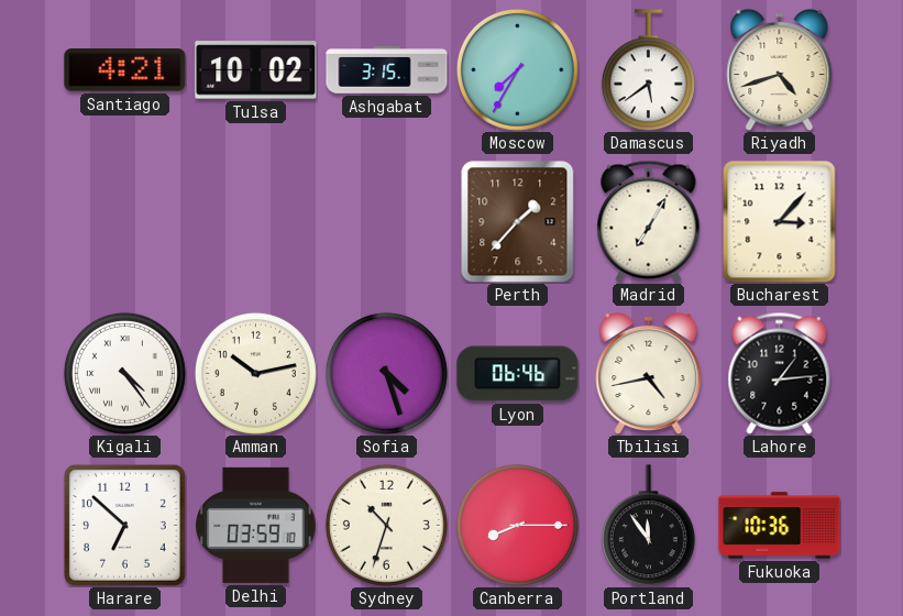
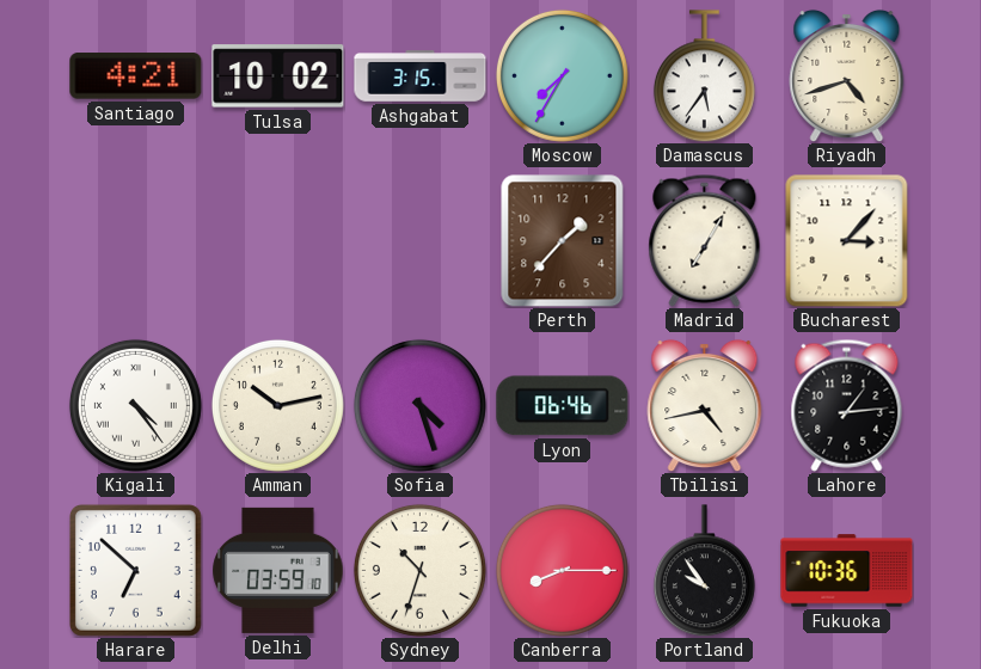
Damascus: 5:39 -> 5:36
Portland: 11:54 -> 9:54
